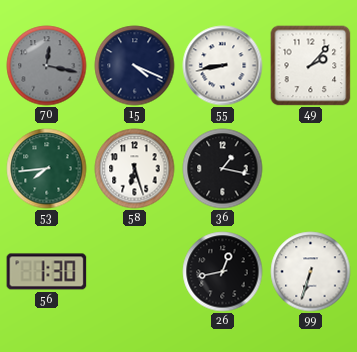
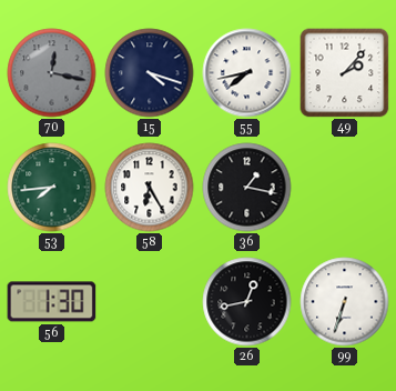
15: 4:19 -> 4:18
55: 8:43 -> 7:43
58: 6:27 -> 6:25
